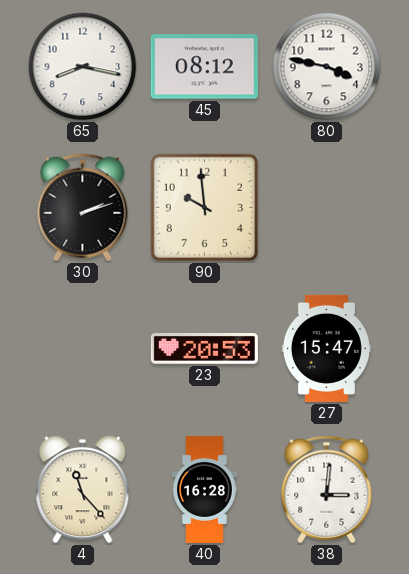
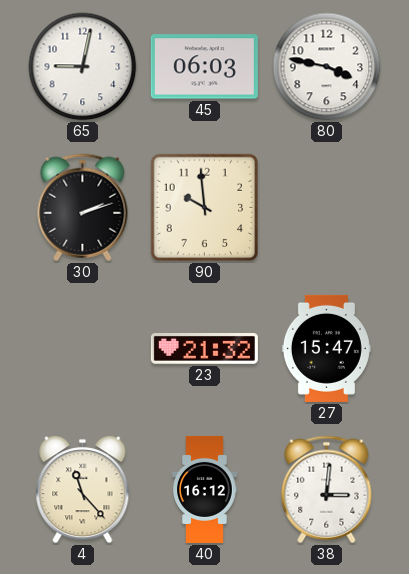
65: 8:17 -> 9:02
45: 08:12 -> 06:03
23: 20:53 -> 21:32
40: 16:28 -> 16:12
